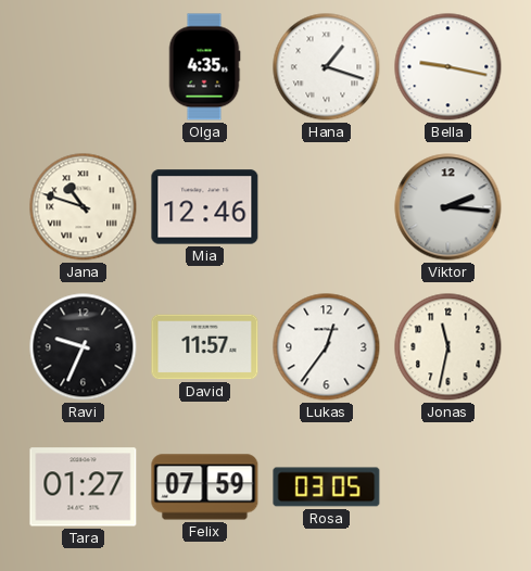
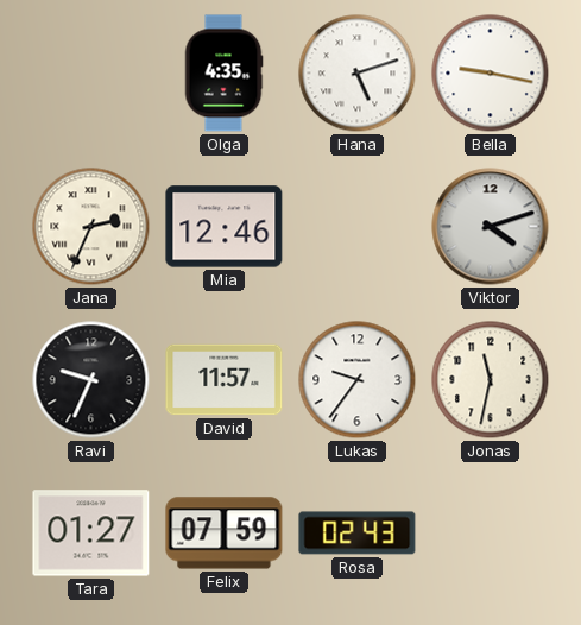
Hana: 1:18 -> 5:12
Jana: 10:48 -> 2:34
Viktor: 2:16 -> 4:12
Lukas: 12:36 -> 9:36
Rosa: 03:05 -> 02:43
